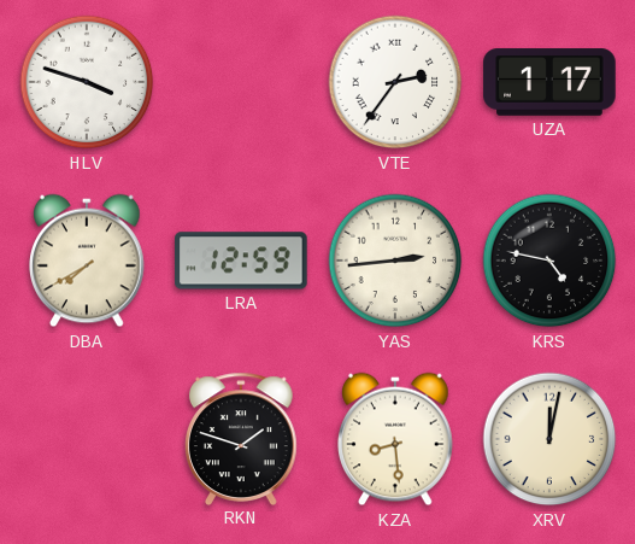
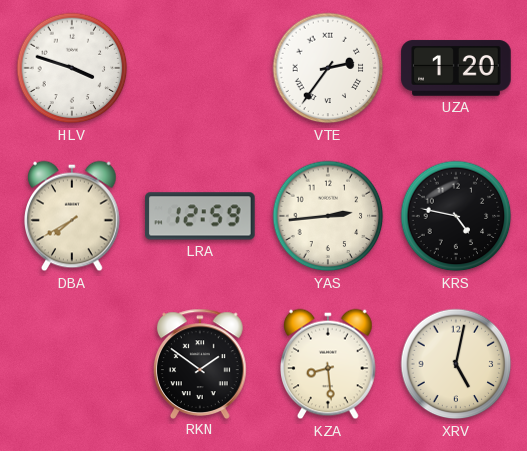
UZA: 1:17 -> 1:20
RKN: 1:48 -> 1:51
XRV: 12:02 -> 5:02
